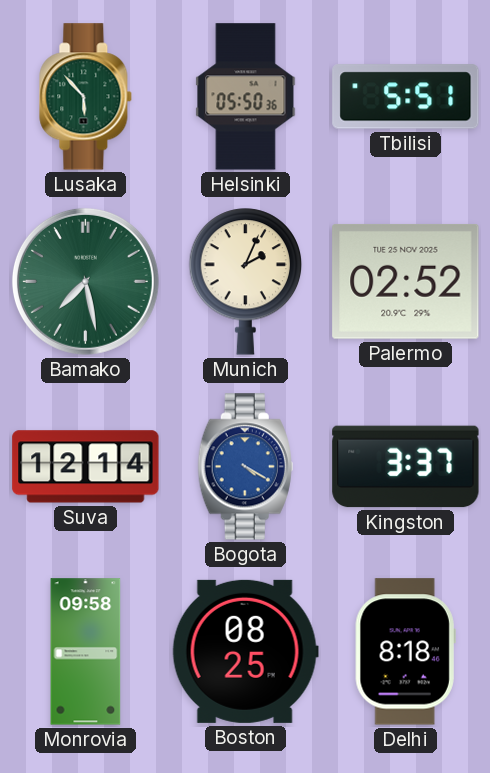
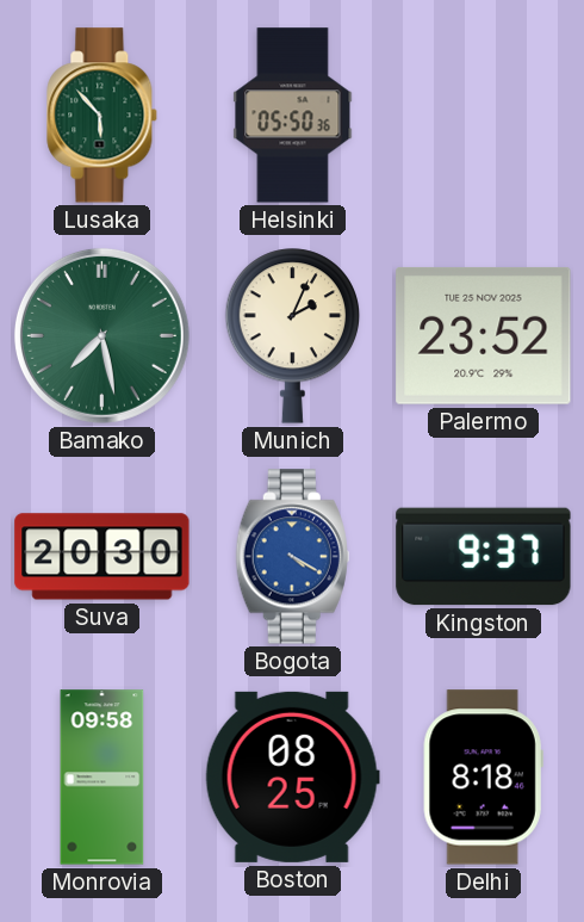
Tbilisi: 5:51 -> none
Palermo: 02:52 -> 23:52
Suva: 12:14 -> 20:30
Kingston: 3:37 -> 9:37
